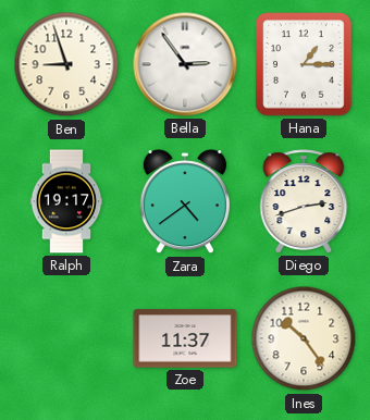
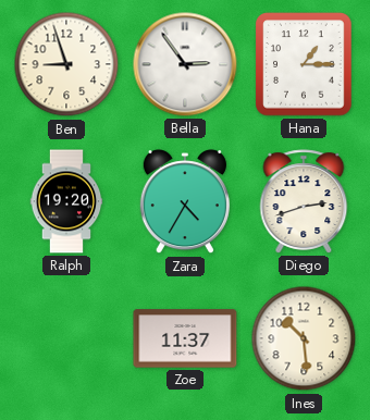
Ralph: 19:17 -> 19:20
Zara: 4:39 -> 4:35
Ines: 10:24 -> 10:29
